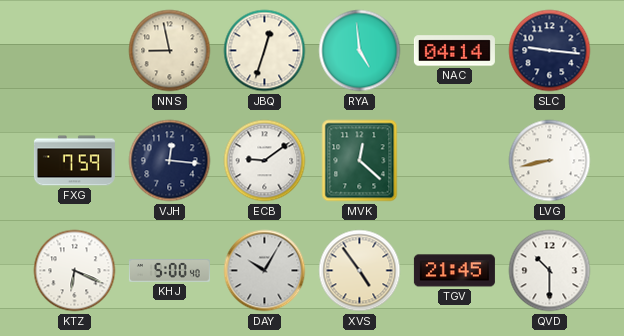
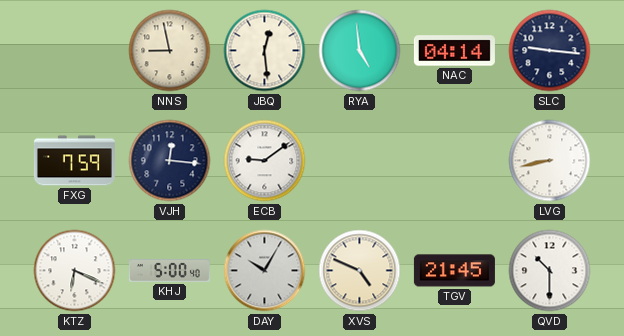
JBQ: 12:33 -> 12:29
MVK: 12:22 -> none
XVS: 4:54 -> 4:49
